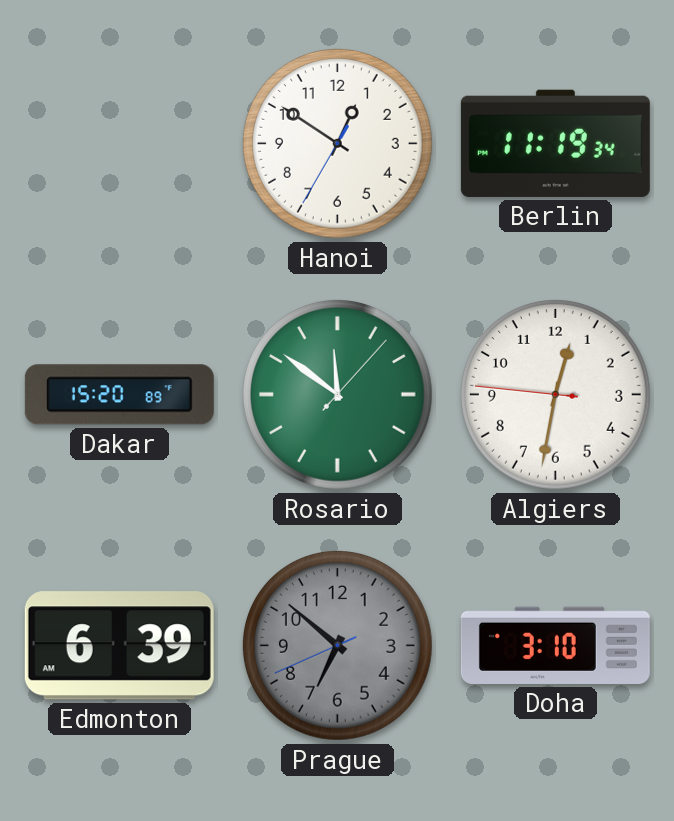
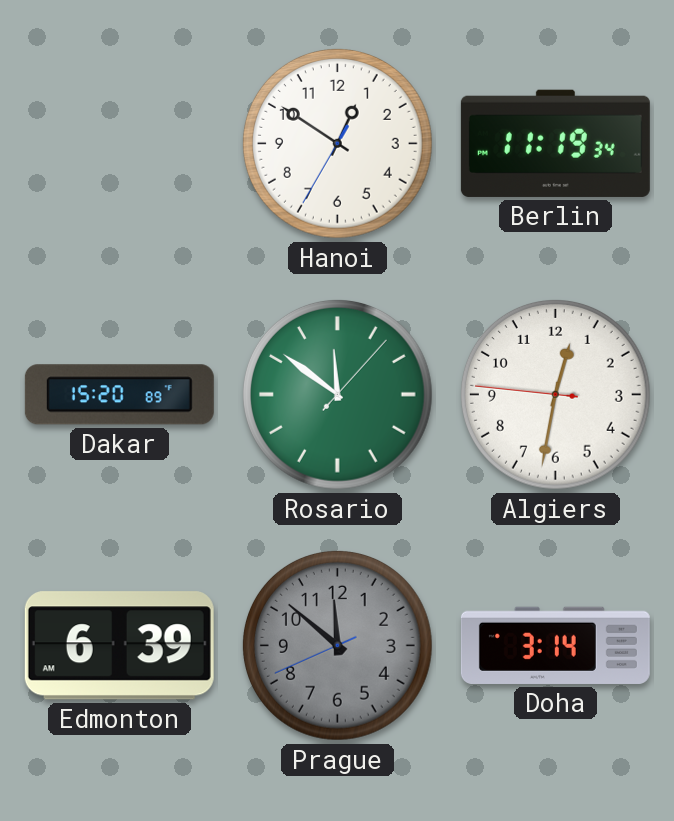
Prague: 6:51 -> 11:51
Doha: 3:10 -> 3:14
